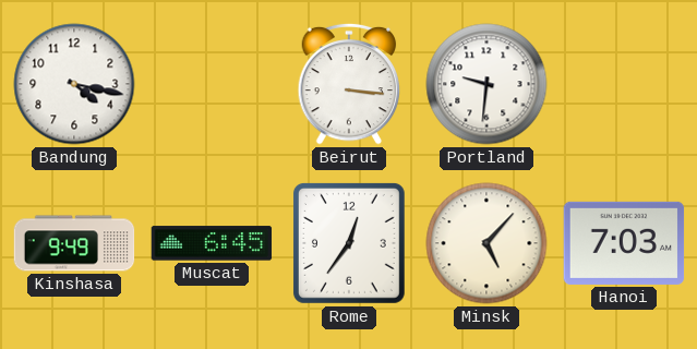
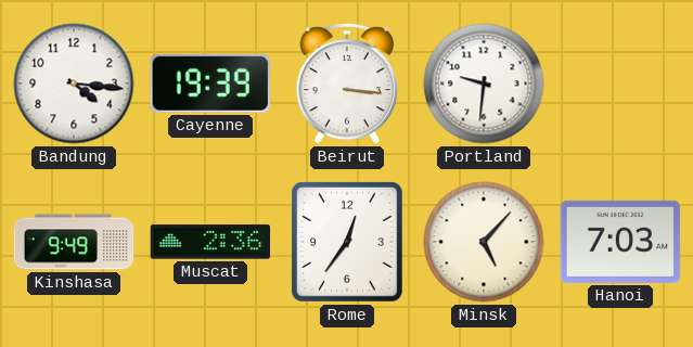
Bandung: 4:17 -> 4:16
Cayenne: none -> 19:39
Muscat: 6:45 -> 2:36
